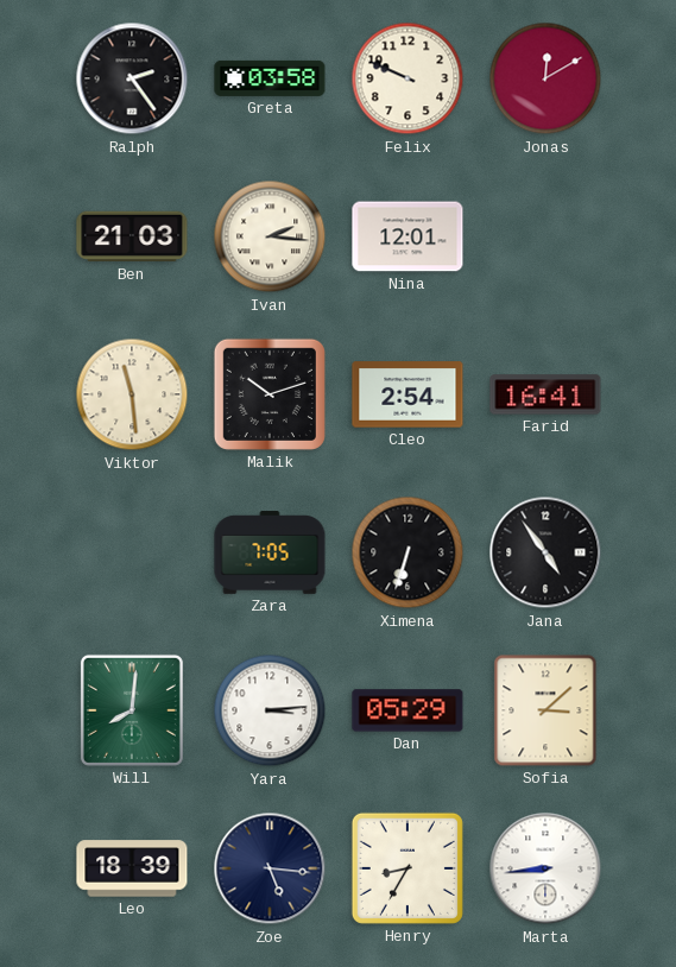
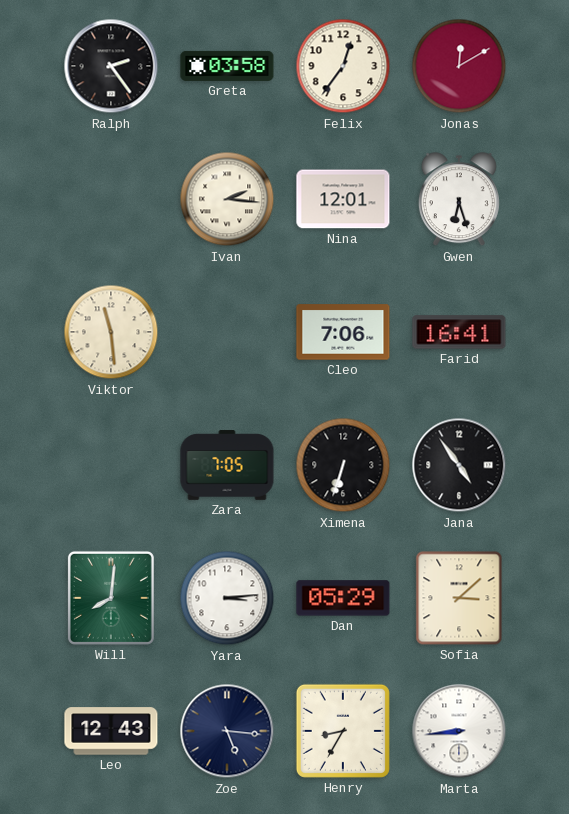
Felix: 9:49 -> 12:36
Ben: 21:03 -> none
Gwen: none -> 6:27
Malik: 10:12 -> none
Cleo: 2:54 -> 7:06
Leo: 18:39 -> 12:43
